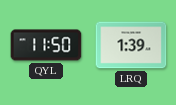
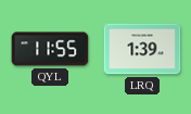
QYL: 11:50 -> 11:55
